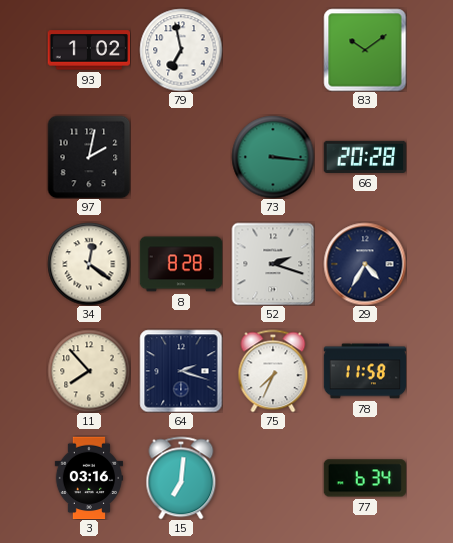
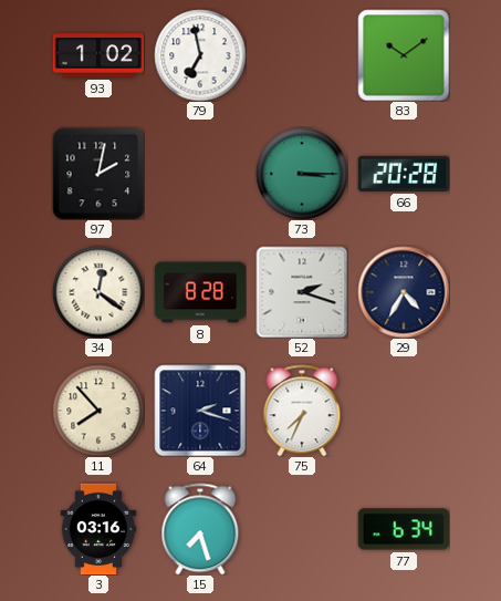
73: 3:16 -> 3:15
78: 11:58 -> none
15: 7:01 -> 7:27
